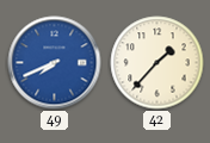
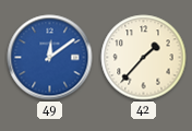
49: 7:41 -> 12:09
